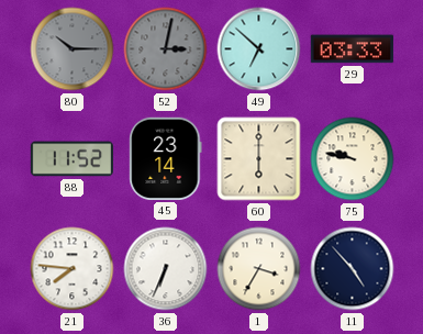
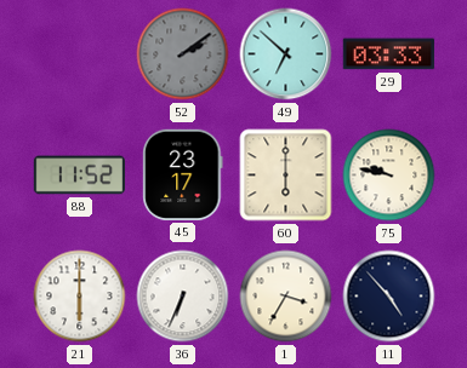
80: 10:15 -> none
52: 3:02 -> 2:09
45: 23:14 -> 23:17
21: 7:46 -> 6:00
